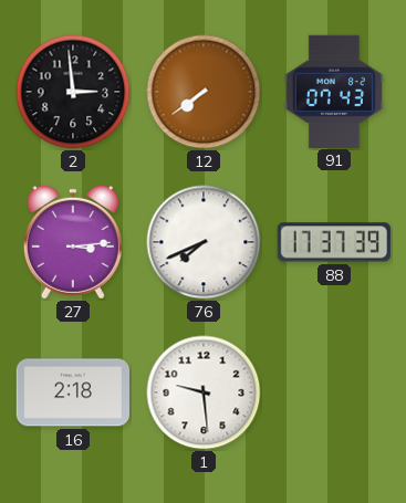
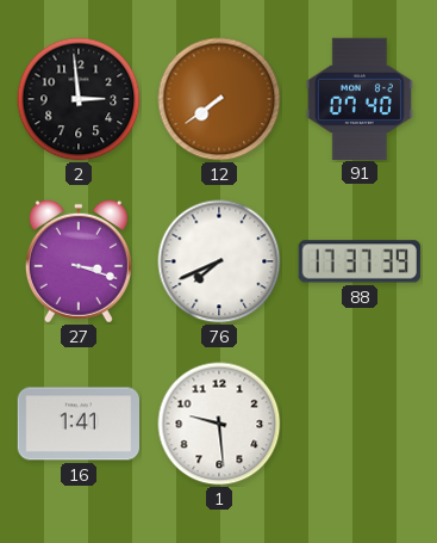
91: 07:43 -> 07:40
27: 3:14 -> 3:18
16: 2:18 -> 1:41
